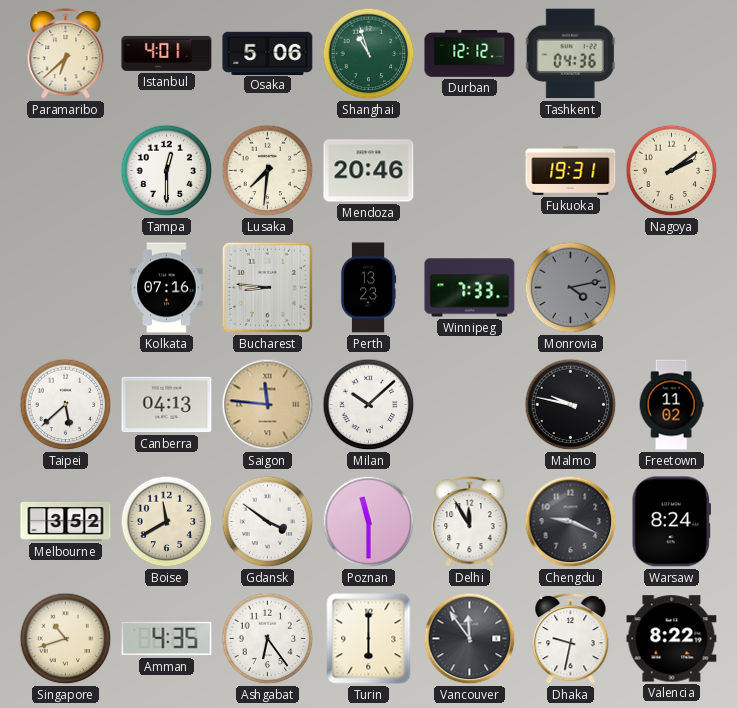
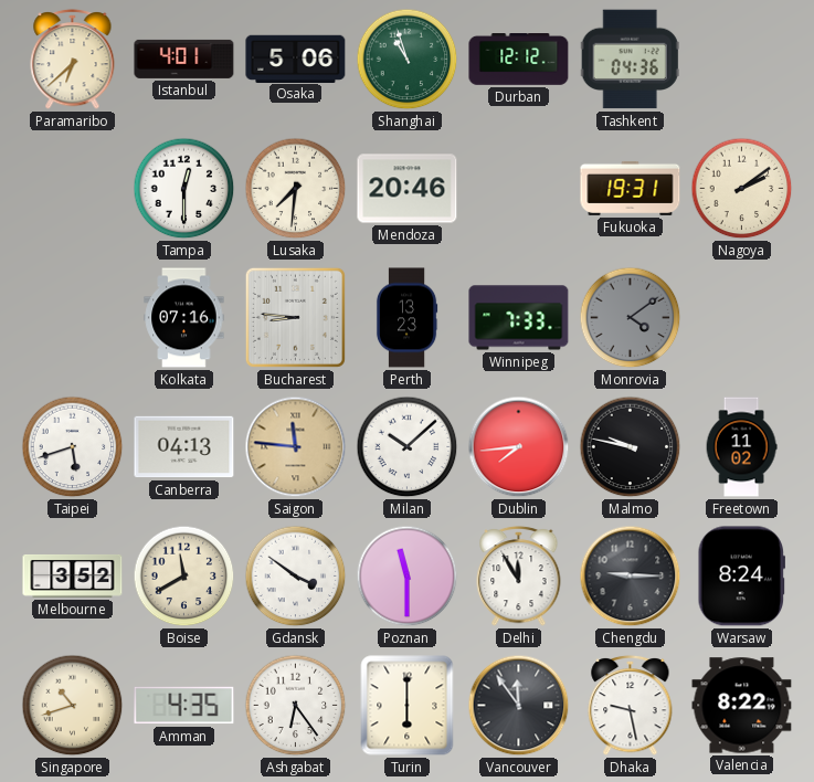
Monrovia: 4:13 -> 4:09
Taipei: 5:38 -> 5:42
Dublin: none -> 7:44
Chengdu: 9:19 -> 9:15
Dhaka: 9:32 -> 9:28
